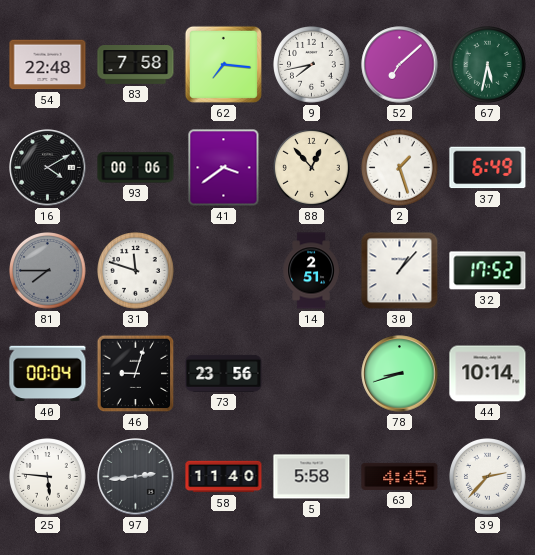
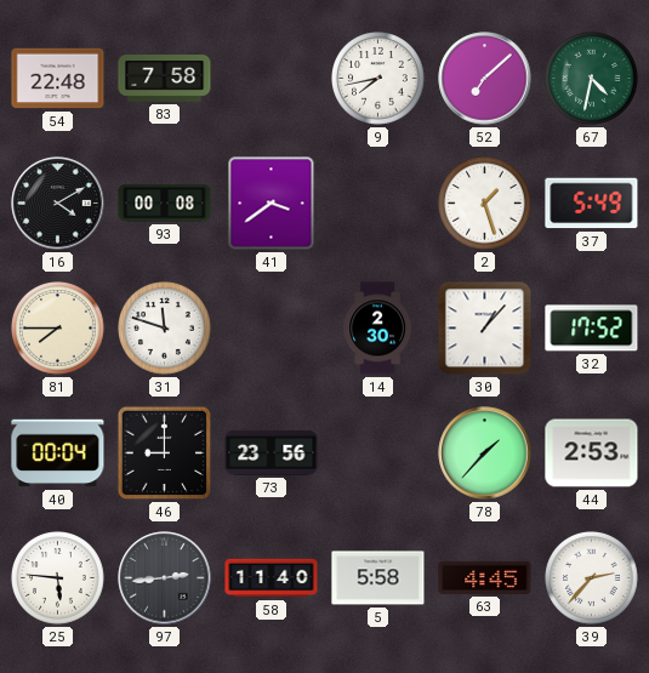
62: 7:16 -> none
67: 5:32 -> 4:32
93: 00:06 -> 00:08
88: 12:53 -> none
37: 6:49 -> 5:49
81 dial: grey -> cream
14: 2:51 -> 2:30
46: 9:03 -> 9:00
78: 8:42 -> 1:37
44: 10:14 -> 2:53
